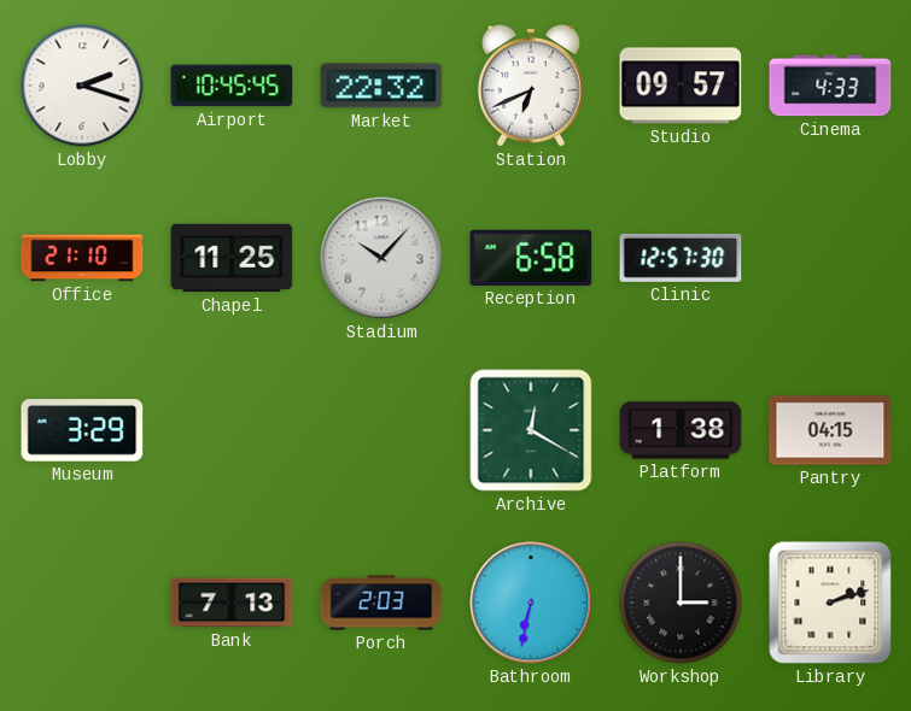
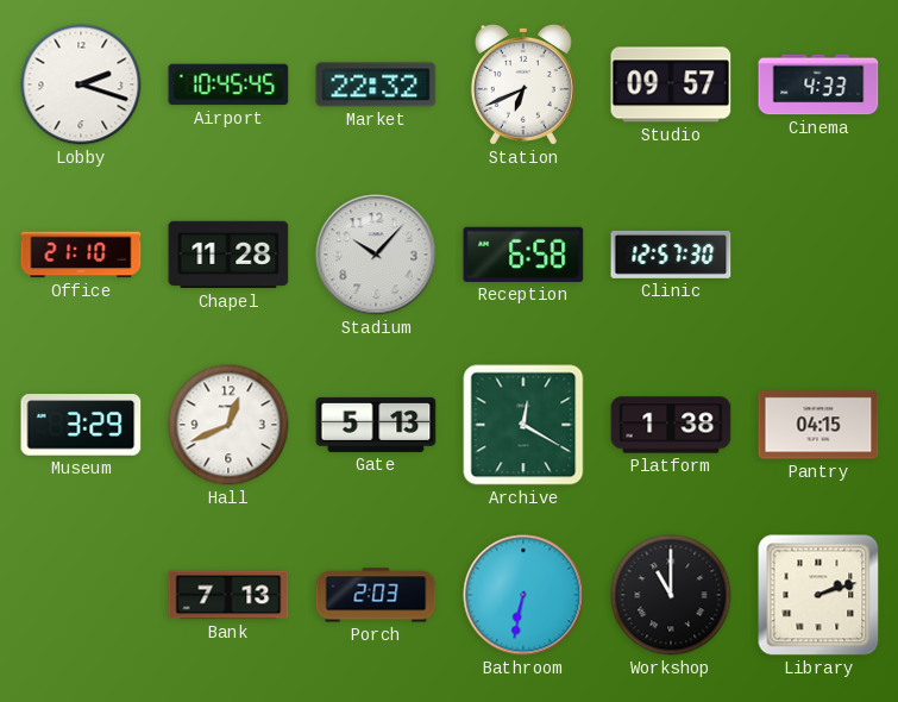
Chapel: 11:25 -> 11:28
Hall: none -> 12:41
Gate: none -> 5:13
Workshop: 3:00 -> 11:00
